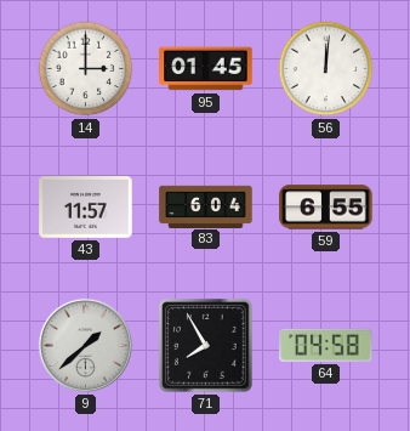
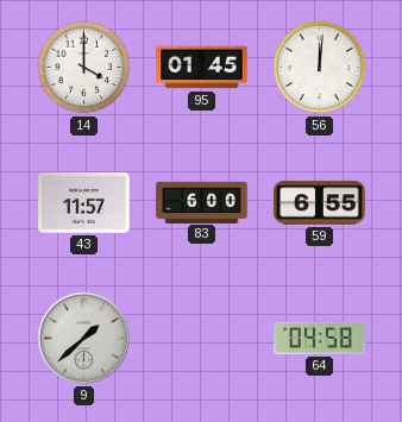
14: 3:00 -> 4:00
83: 6:04 -> 6:00
71: 7:55 -> none
